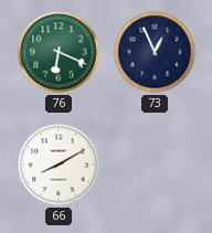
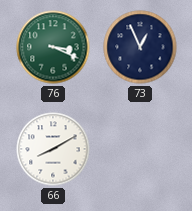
76: 6:19 -> 3:19
